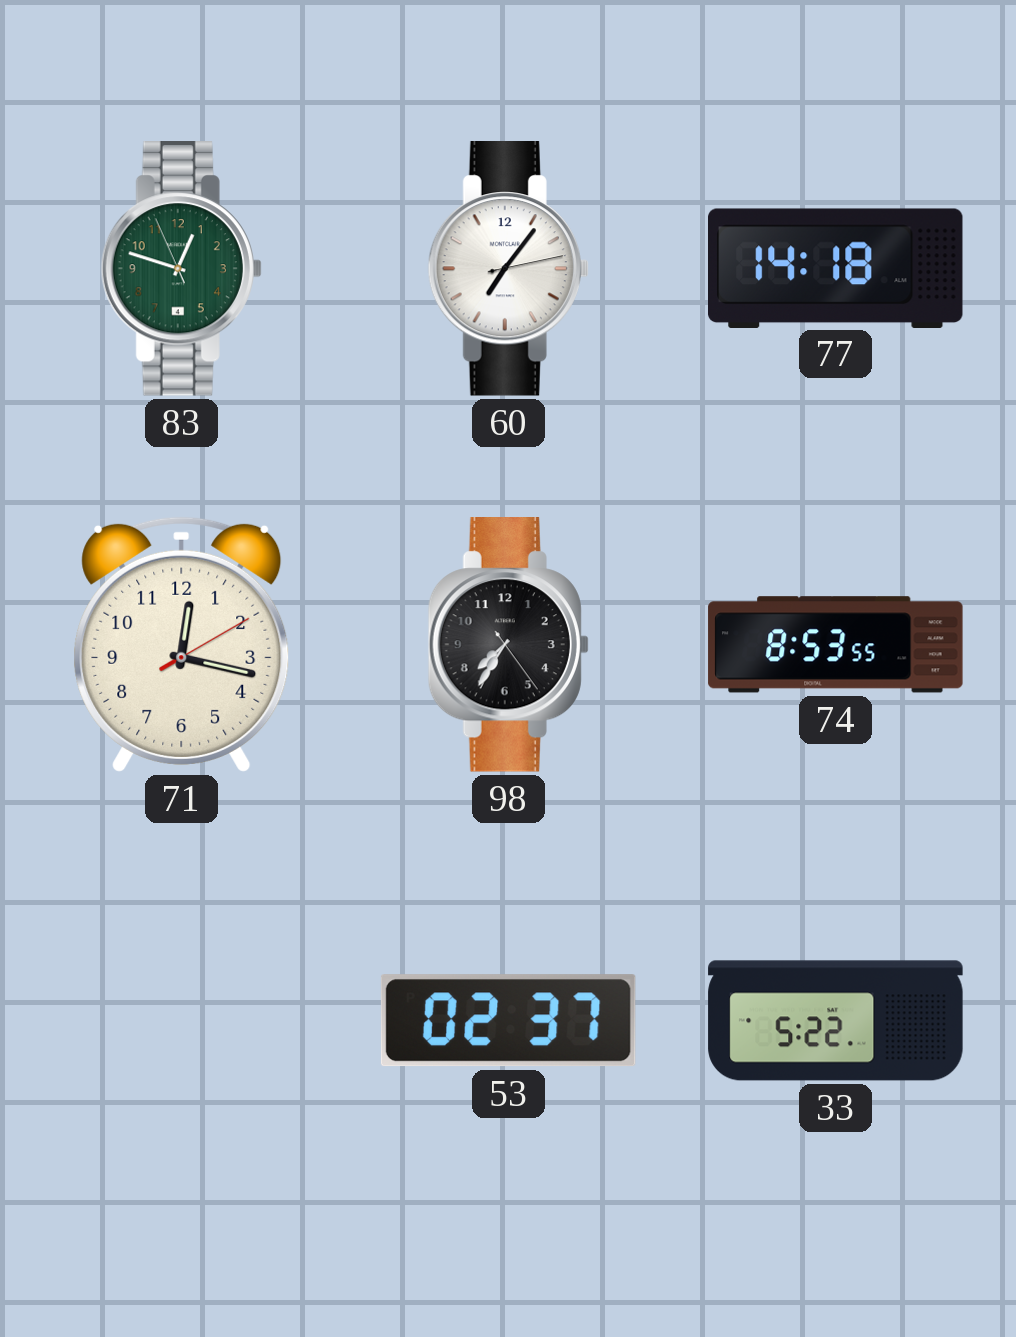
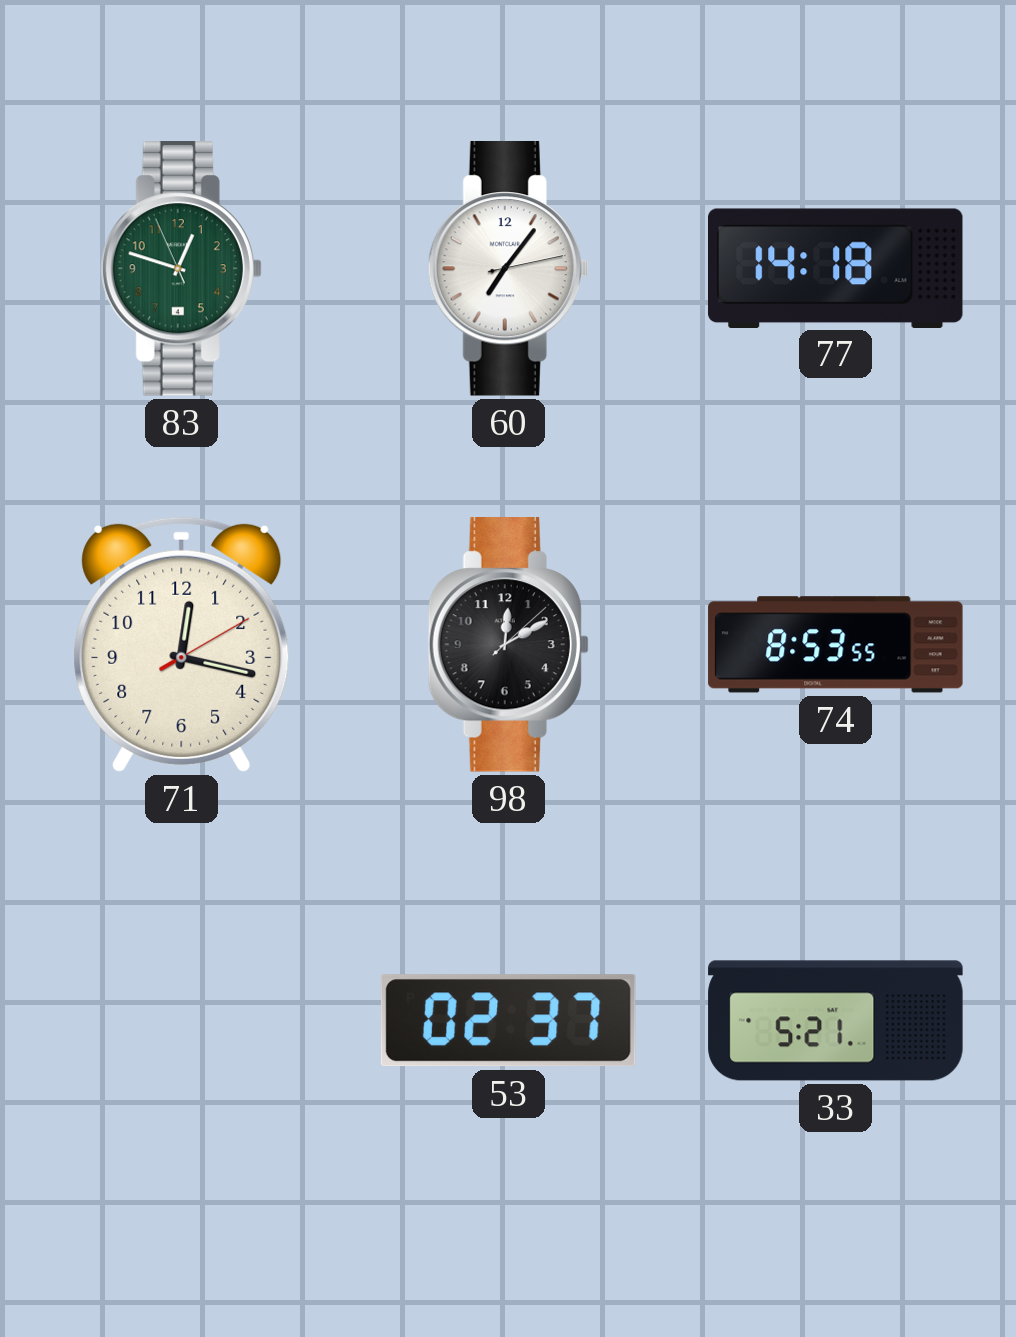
98: 7:35 -> 12:10
33: 5:22 -> 5:21
